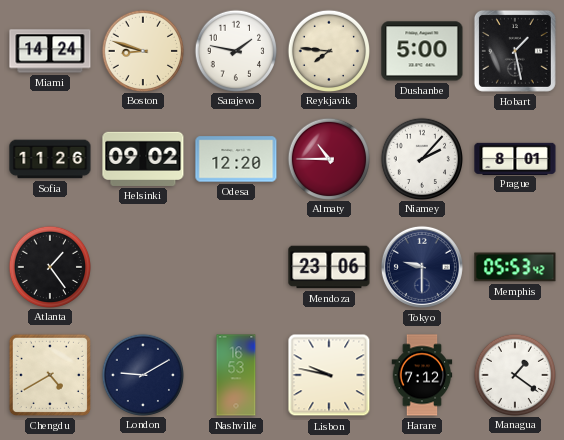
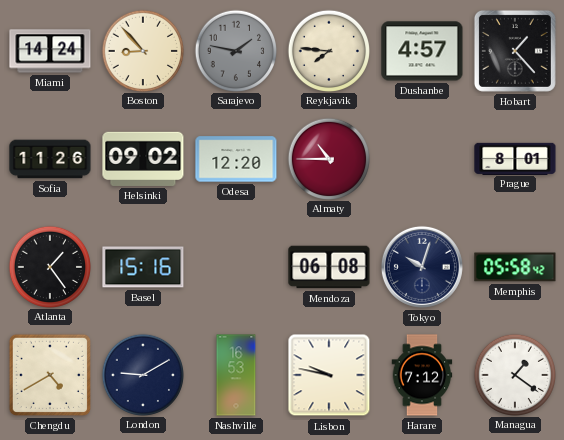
Boston: 8:48 -> 8:53
Sarajevo dial: white -> grey
Dushanbe: 5:00 -> 4:57
Hobart: 1:28 -> 1:23
Niamey: 2:07 -> none
Basel: none -> 15:16
Mendoza: 23:06 -> 06:08
Tokyo: 9:30 -> 10:03
Memphis: 05:53 -> 05:58
